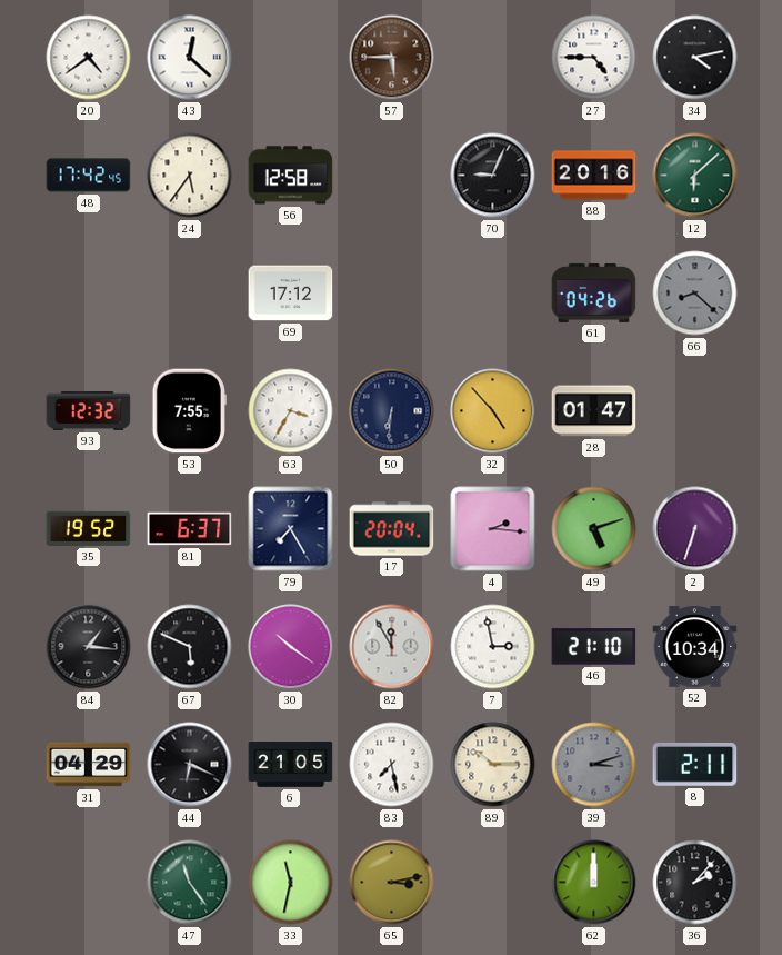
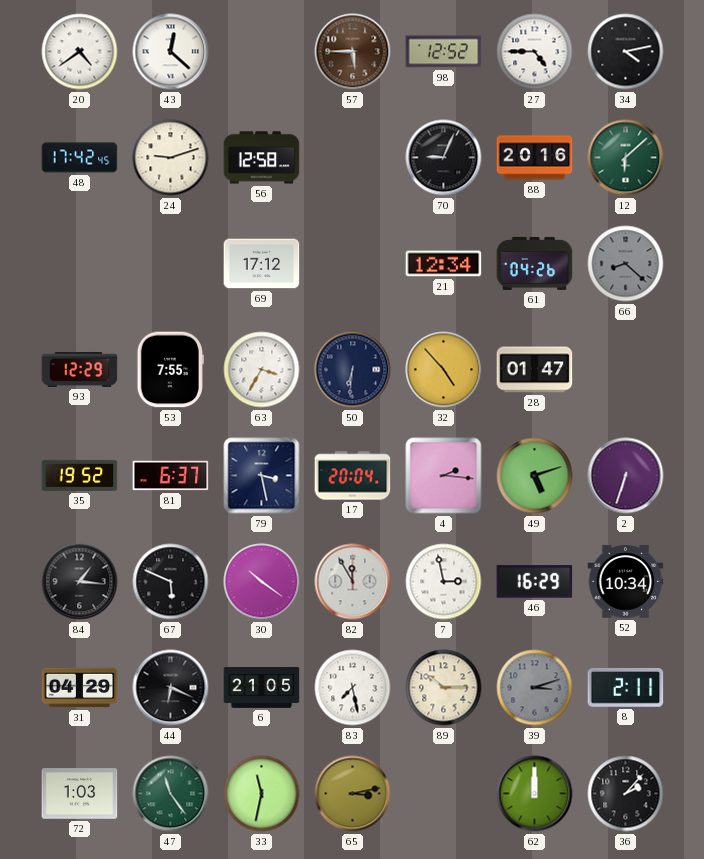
98: none -> 12:52
24: 5:36 -> 9:12
21: none -> 12:34
93: 12:32 -> 12:29
79: 7:25 -> 3:28
46: 21:10 -> 16:29
72: none -> 1:03
